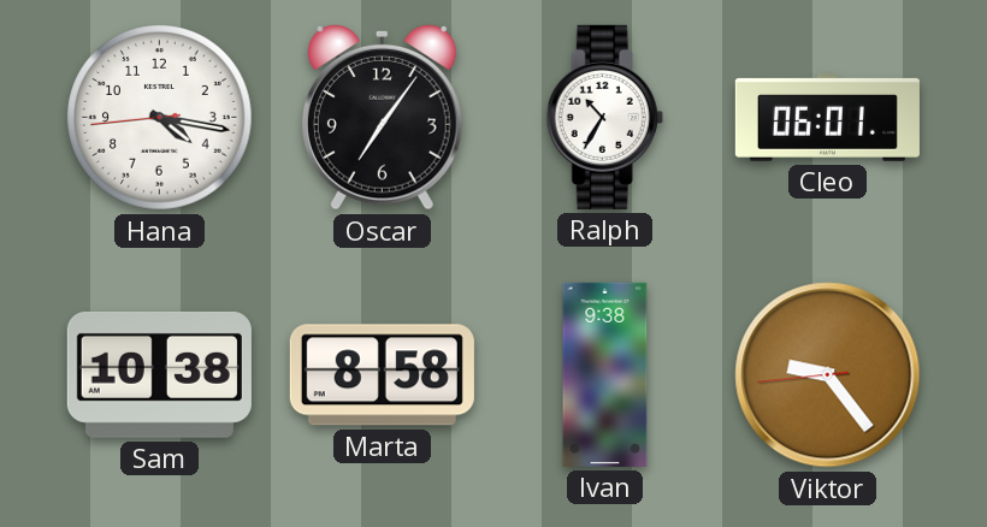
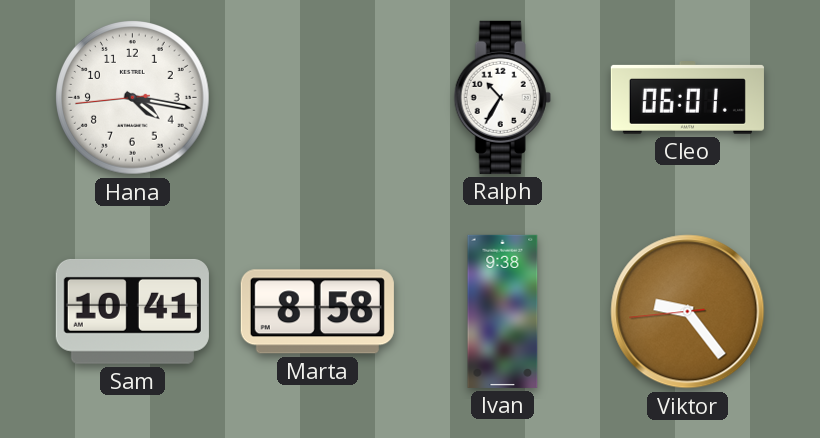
Oscar: 7:06 -> none
Sam: 10:38 -> 10:41
